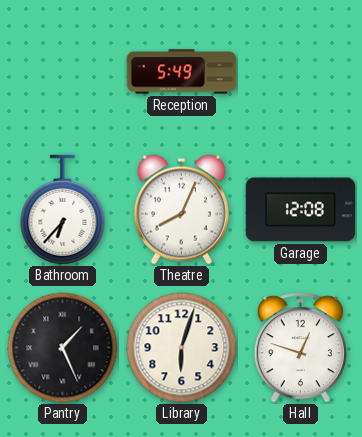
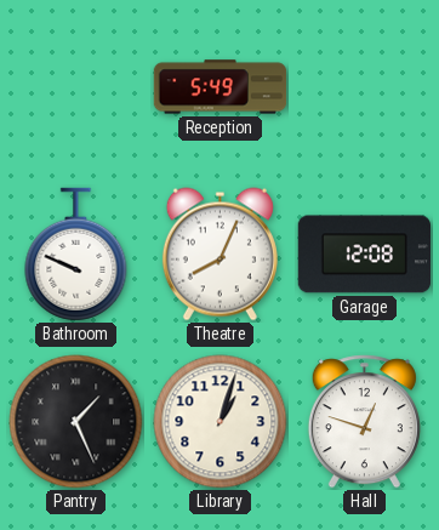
Bathroom: 6:37 -> 9:49
Library: 6:03 -> 1:03
